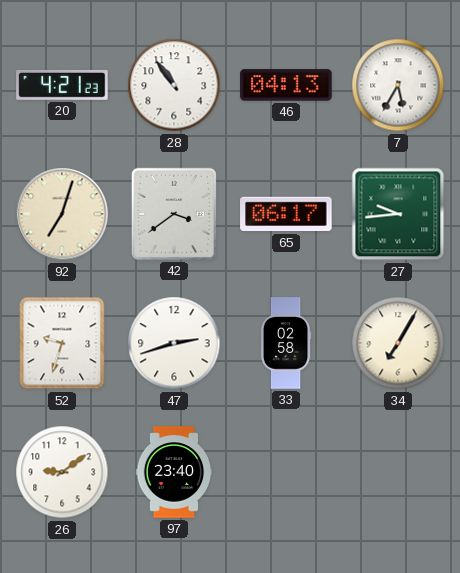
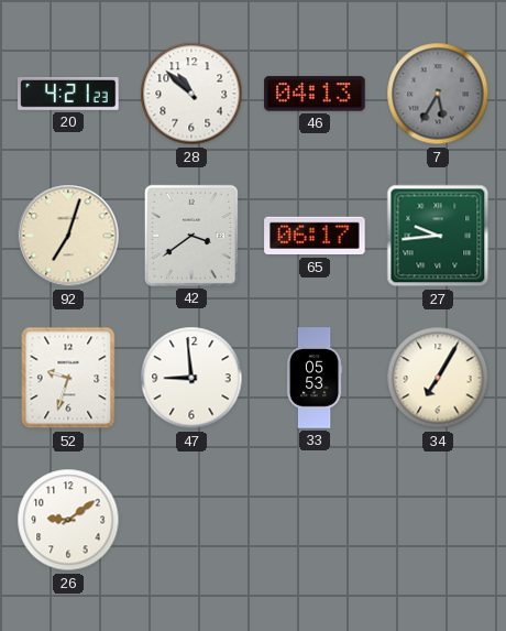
28: 10:54 -> 10:52
7 dial: white -> grey
47: 2:42 -> 8:59
33: 02:58 -> 05:53
97: 23:40 -> none
